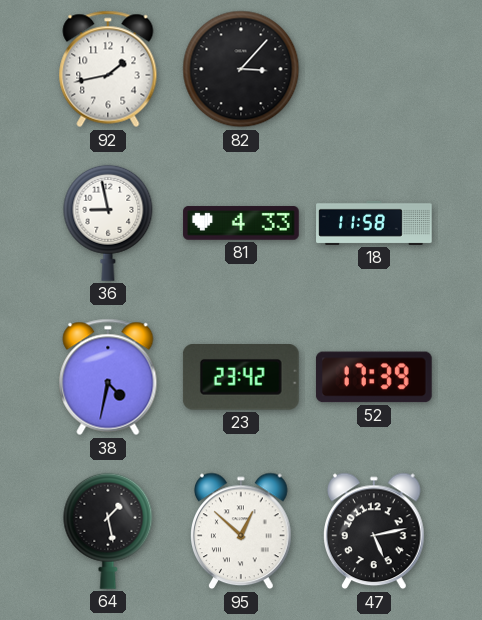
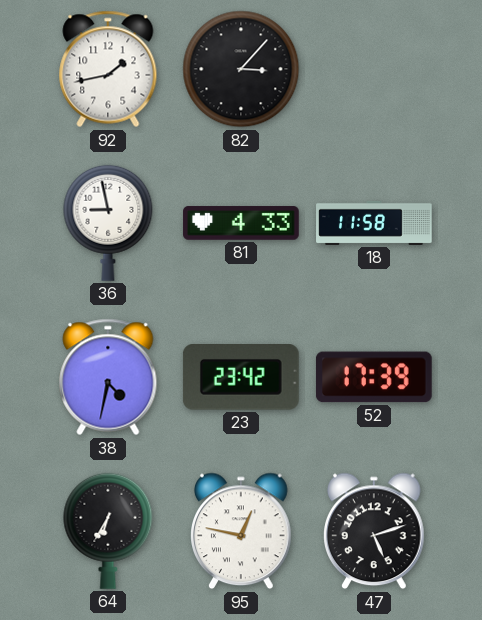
64: 1:28 -> 6:35
95: 12:52 -> 12:47
47: 5:13 -> 5:12
